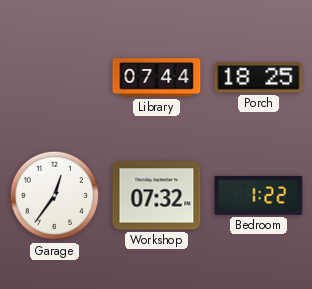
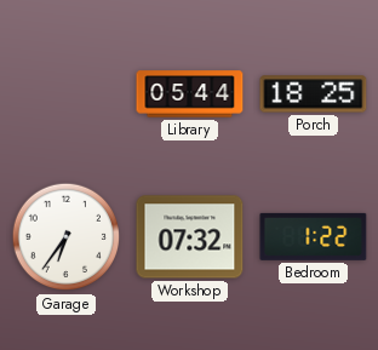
Library: 07:44 -> 05:44
Garage: 12:36 -> 6:36
